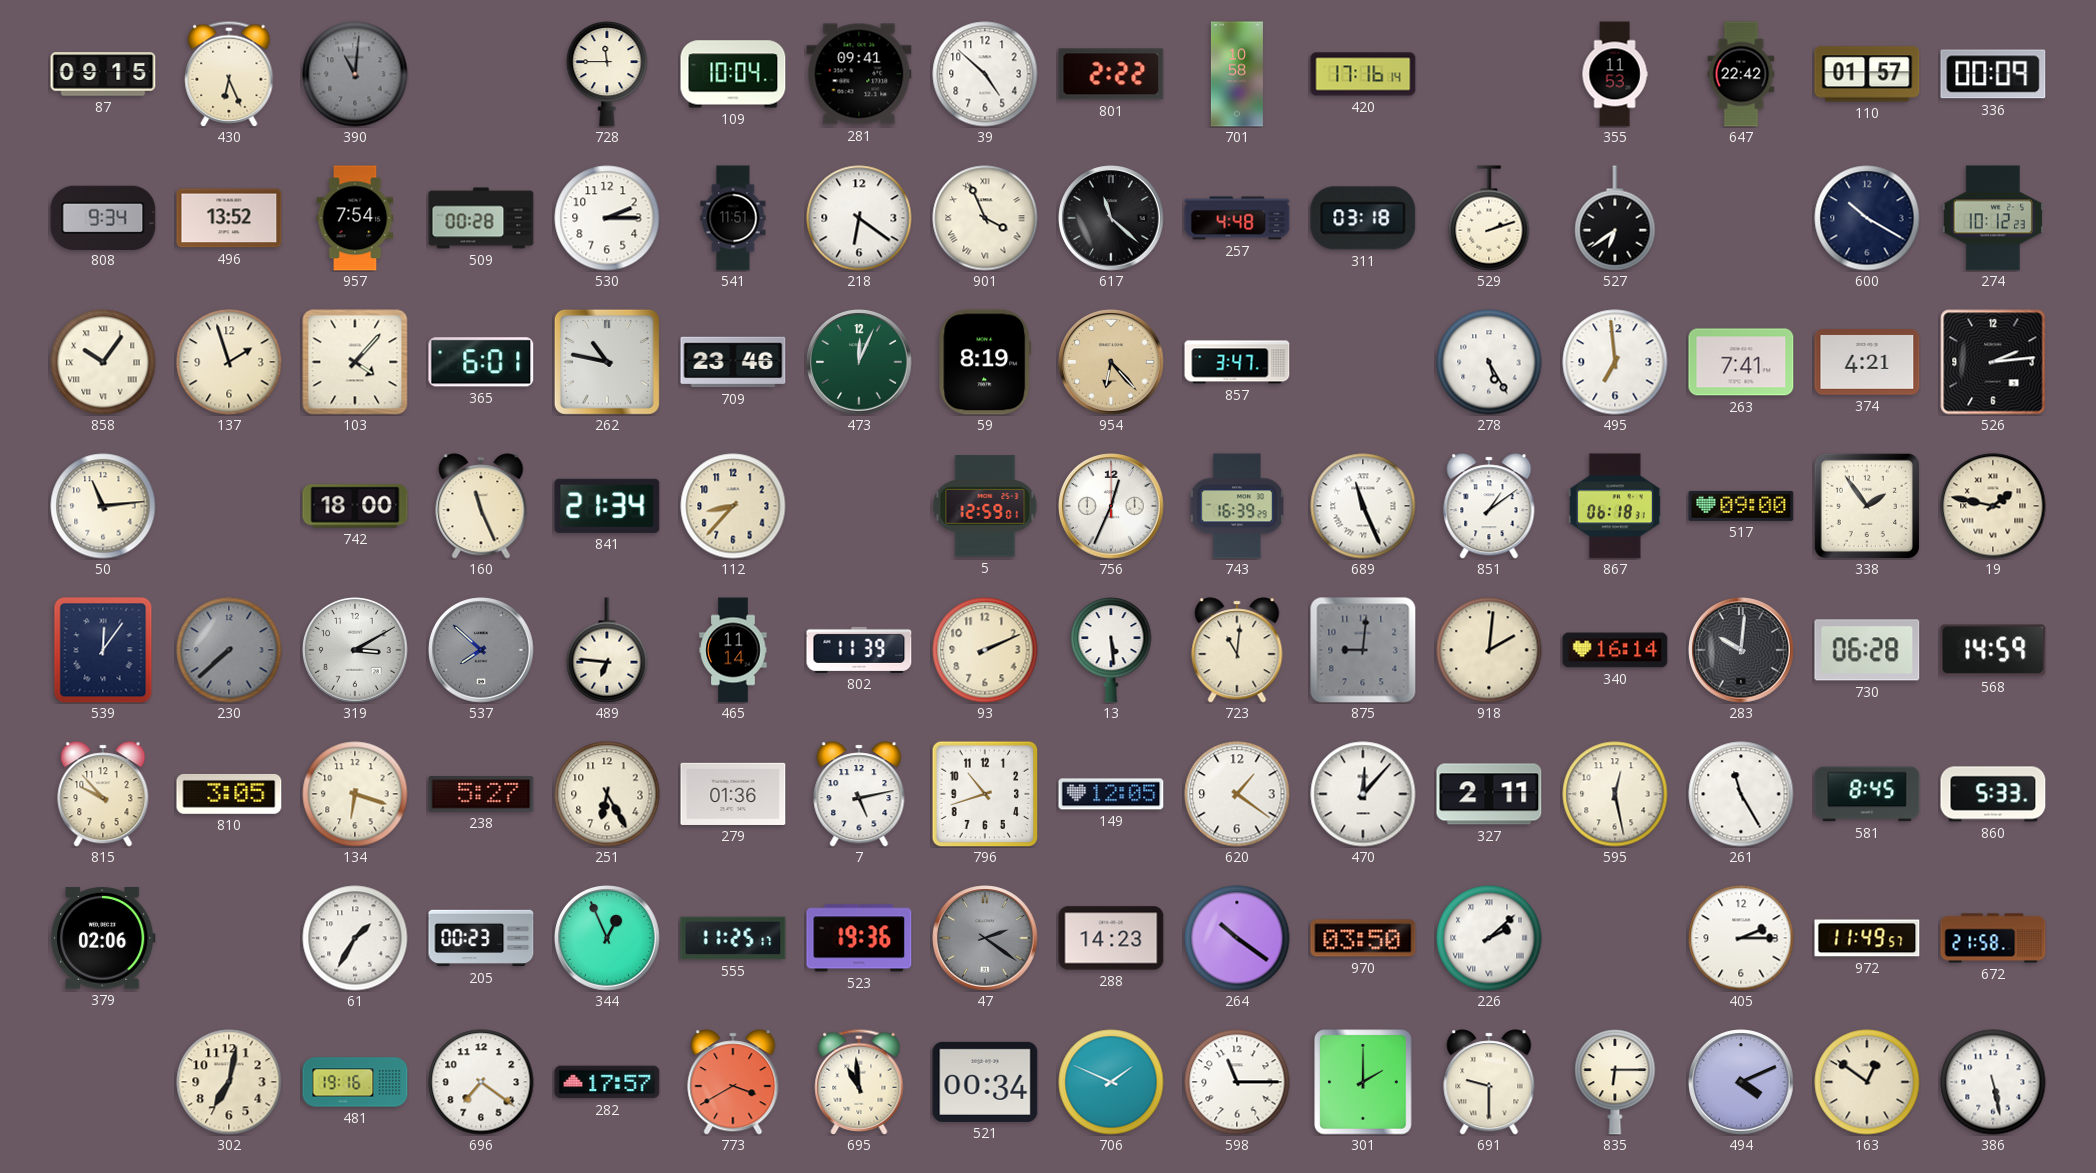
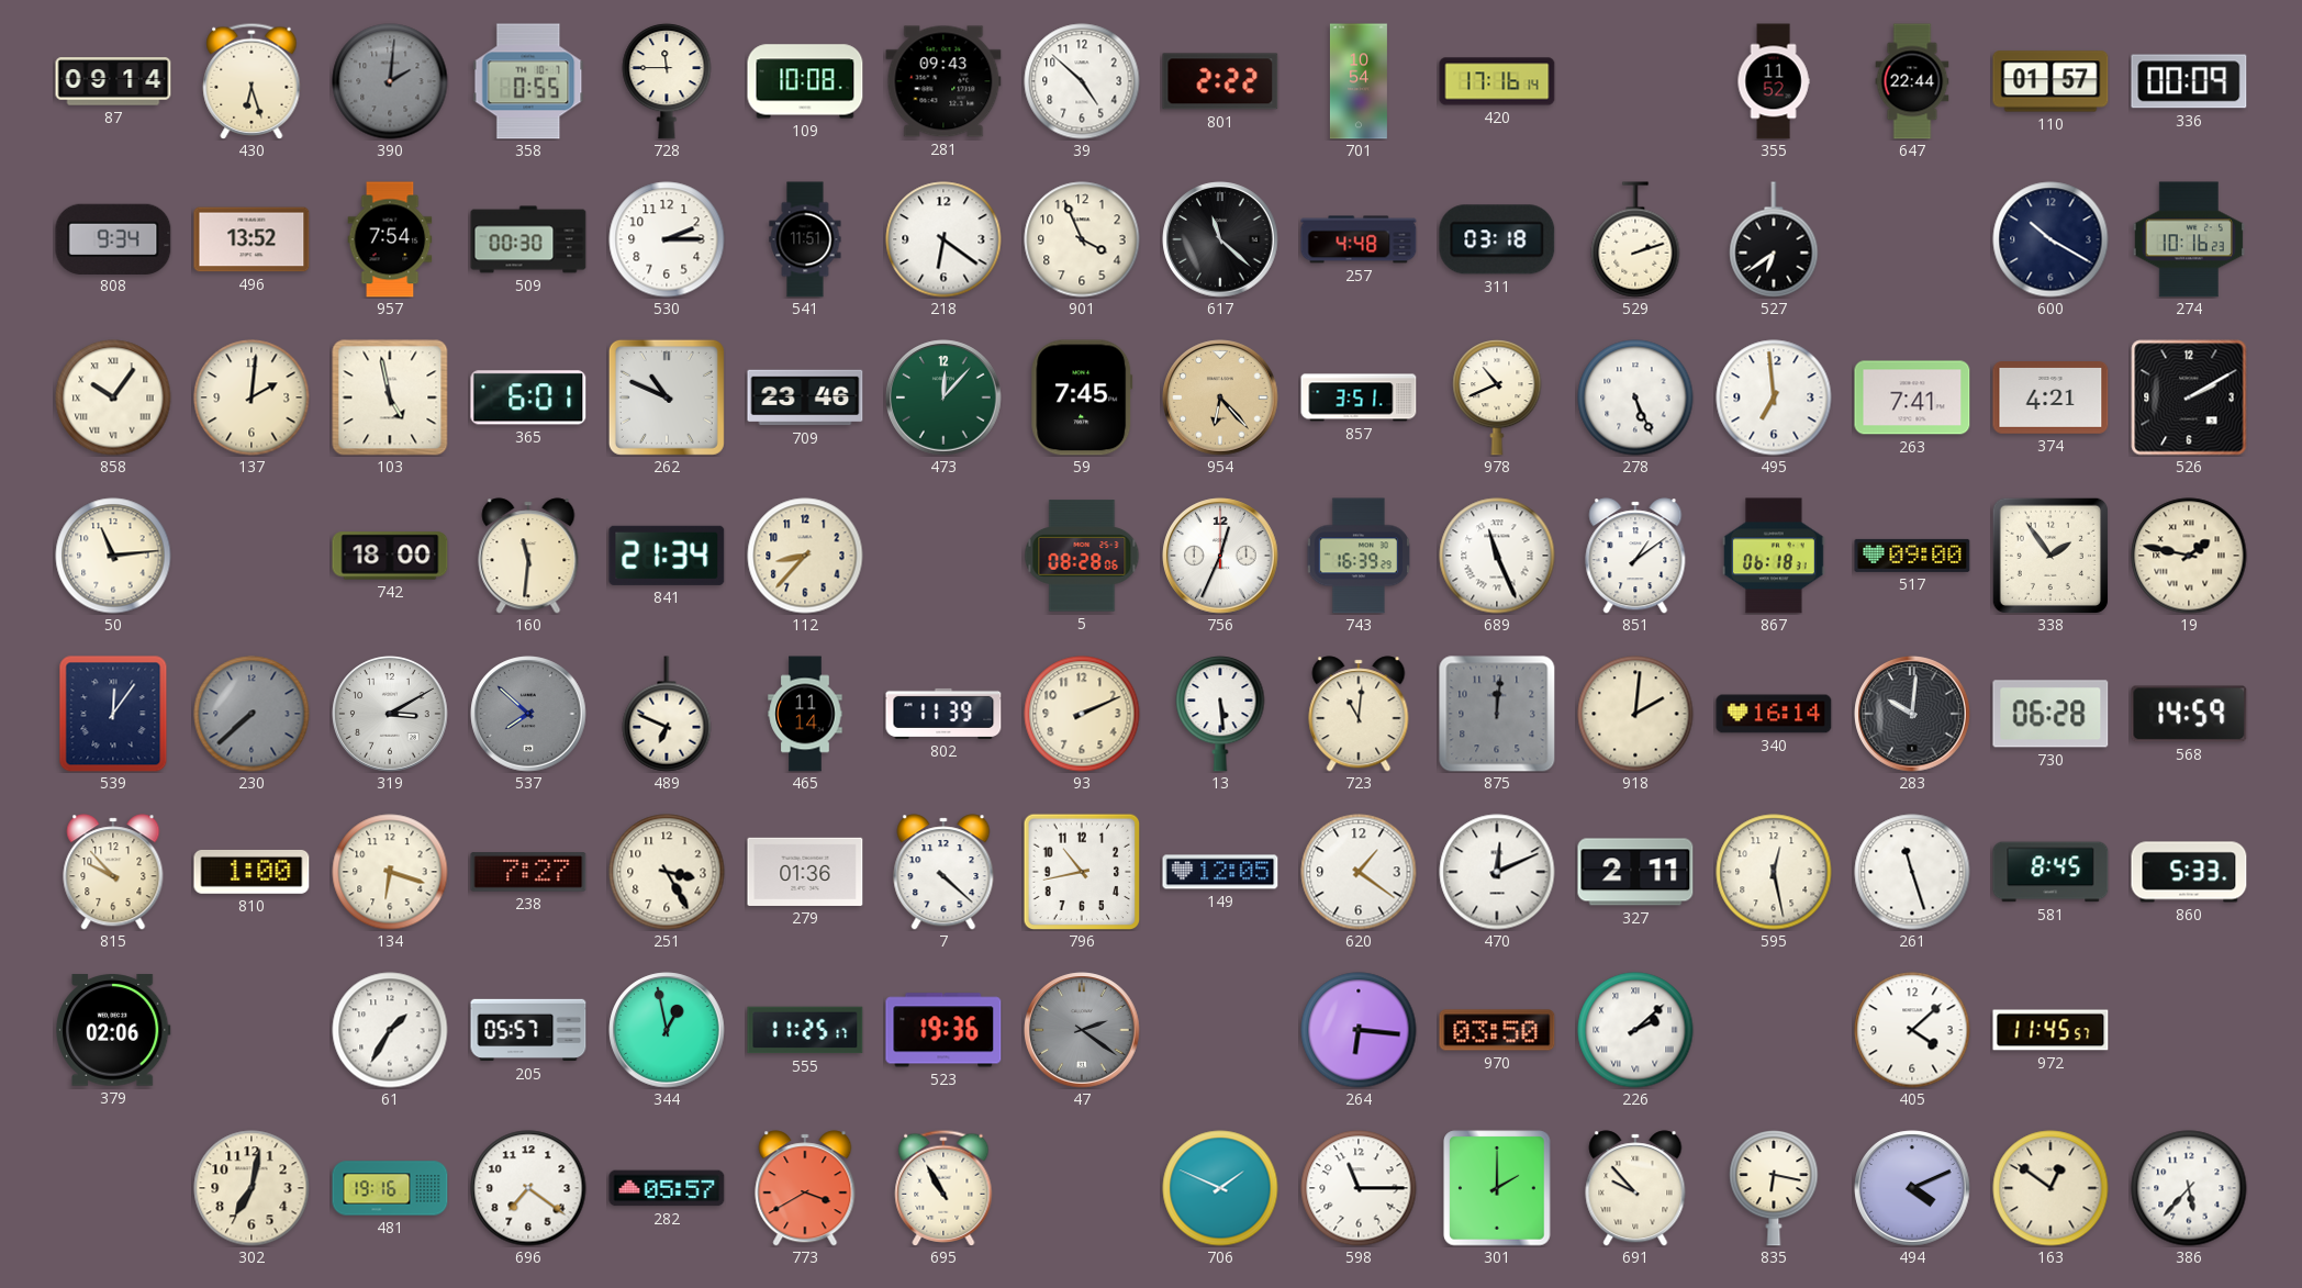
87: 09:15 -> 09:14
430: 6:26 -> 6:27
390: 11:01 -> 2:01
358: none -> 0:55
109: 10:04 -> 10:08
281: 09:41 -> 09:43
701: 10:58 -> 10:54
355: 11:53 -> 11:52
647: 22:42 -> 22:44
509: 00:28 -> 00:30
901 numerals: Roman -> Arabic
274: 10:12 -> 10:16
137: 1:57 -> 2:01
103: 4:07 -> 4:58
262: 10:47 -> 10:49
473: 12:04 -> 12:07
59: 8:19 -> 7:45
857: 3:47 -> 3:51
978: none -> 10:41
278: 5:25 -> 5:26
526: 2:14 -> 2:10
160: 11:26 -> 11:31
5: 12:59 -> 08:28
489: 6:46 -> 6:49
875: 9:01 -> 12:01
810: 3:05 -> 1:00
238: 5:27 -> 7:27
251: 6:25 -> 3:25
7: 5:13 -> 4:22
796: 10:42 -> 10:43
470: 12:07 -> 12:11
261: 11:25 -> 11:27
205: 00:23 -> 05:57
344: 12:56 -> 12:58
288: 14:23 -> none
264: 10:21 -> 6:16
405: 2:15 -> 4:08
972: 11:49 -> 11:45
672: 21:58 -> none
282: 17:57 -> 05:57
695: 10:59 -> 10:55
521: 00:34 -> none
691: 9:30 -> 9:53
835: 6:15 -> 6:17
386: 5:28 -> 5:37
